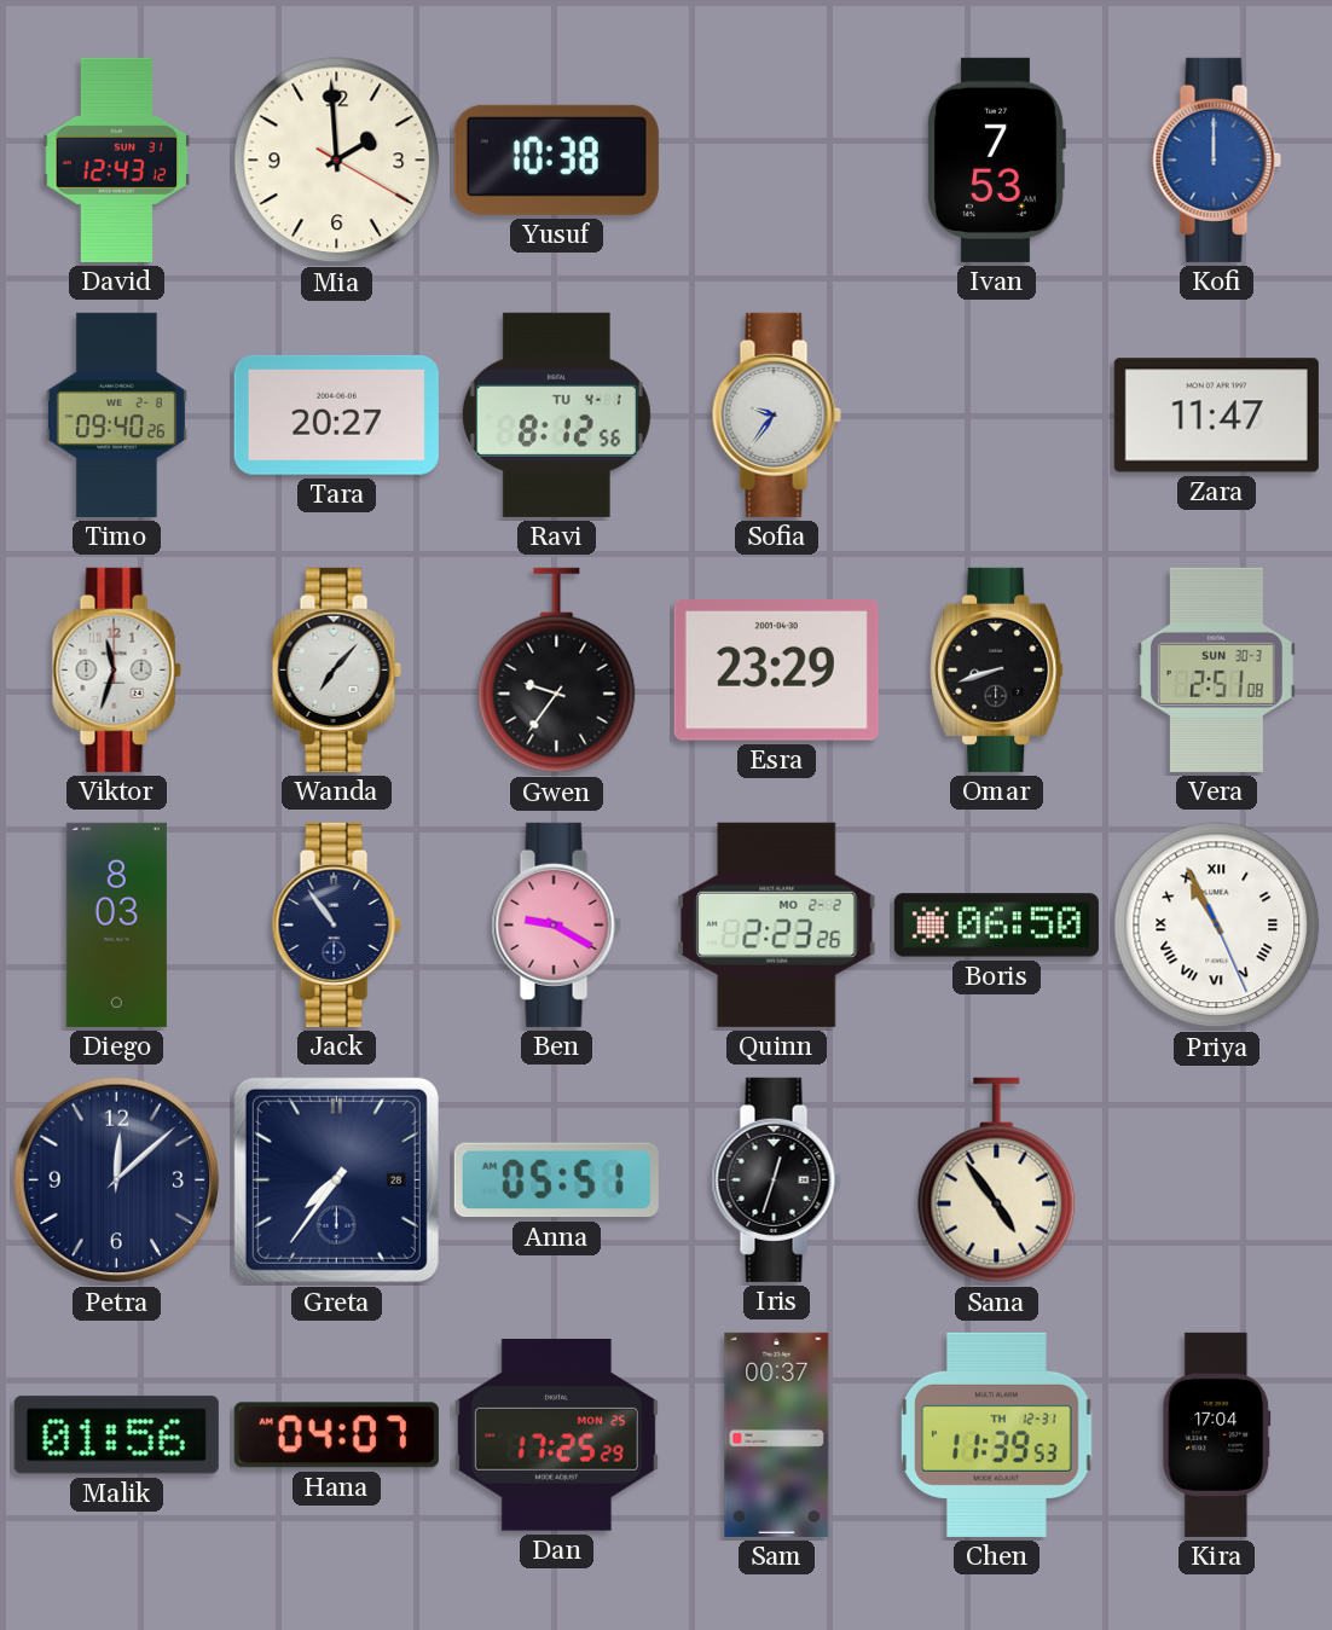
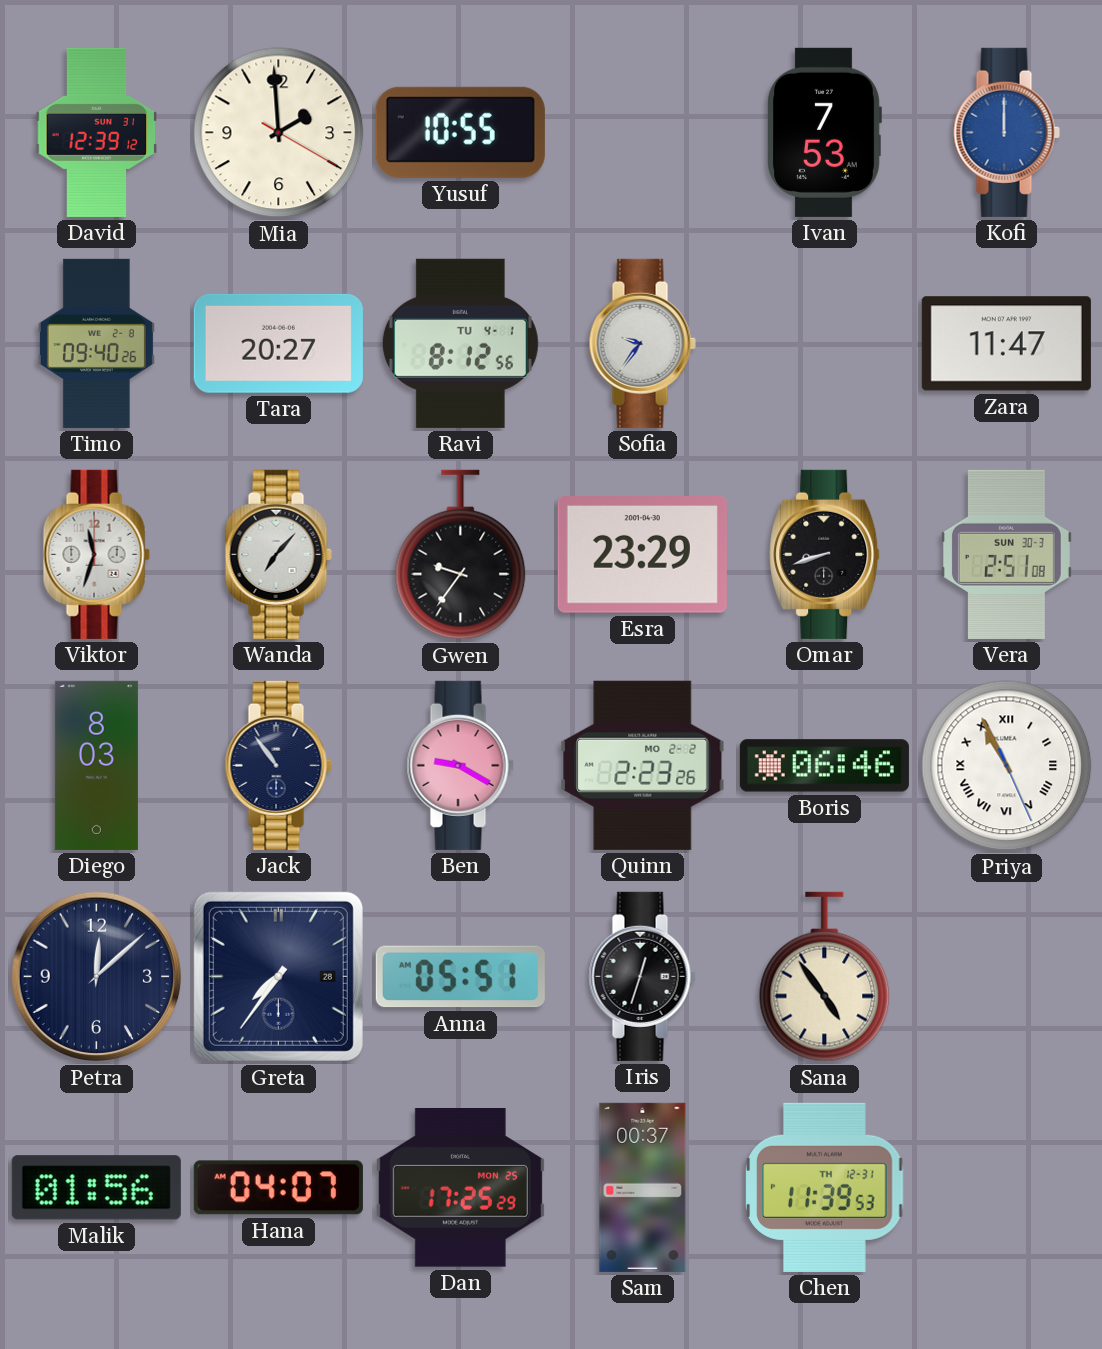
David: 12:43 -> 12:39
Yusuf: 10:38 -> 10:55
Boris: 06:50 -> 06:46
Kira: 17:04 -> none
